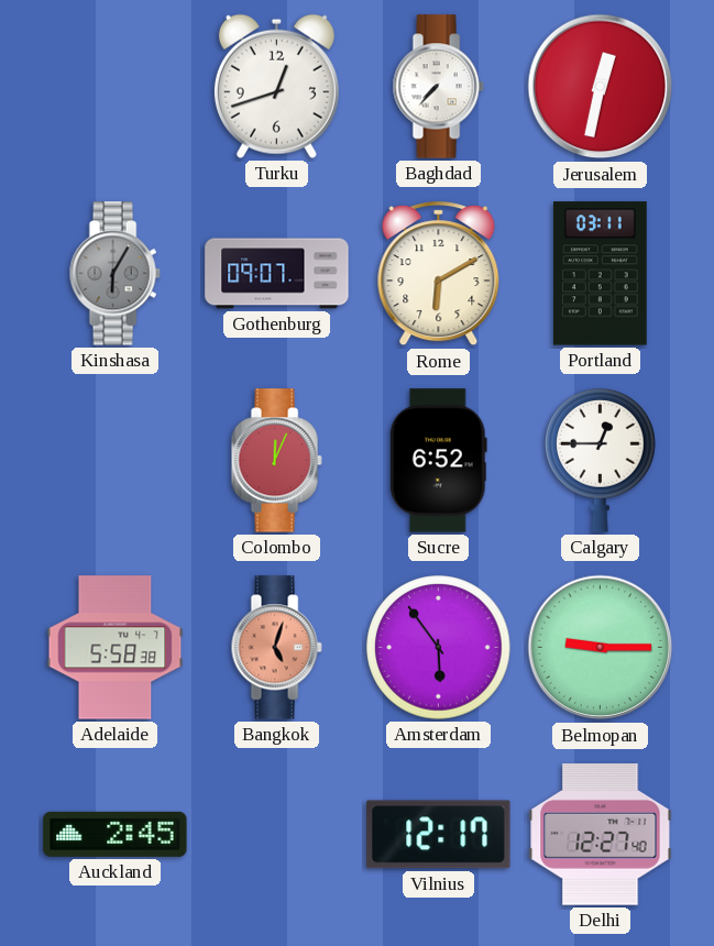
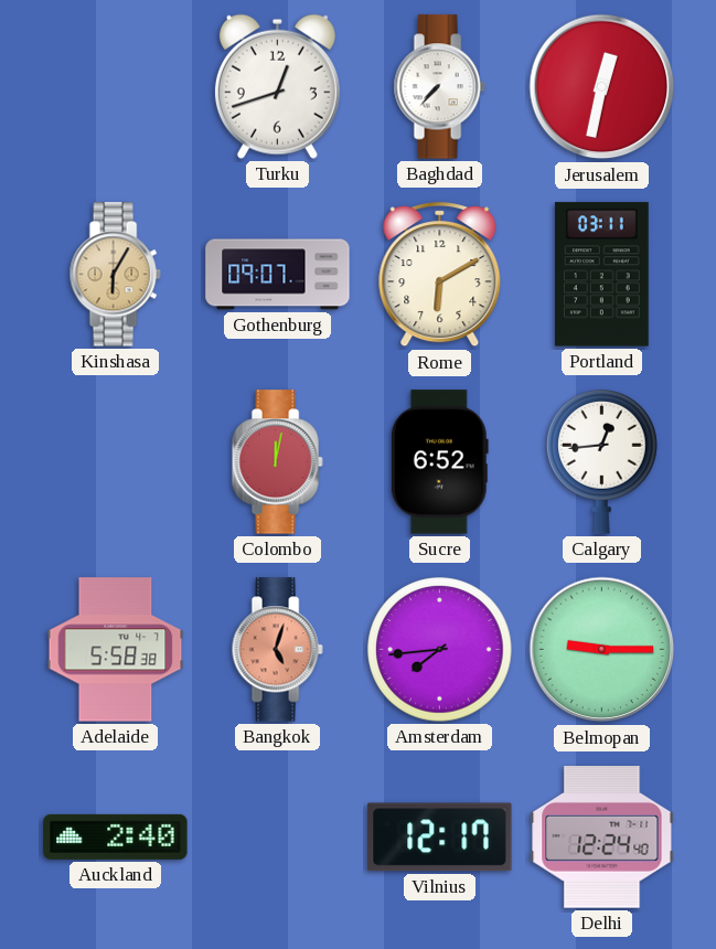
Kinshasa dial: grey -> champagne
Colombo: 12:04 -> 12:02
Calgary: 12:45 -> 12:44
Amsterdam: 5:54 -> 7:44
Auckland: 2:45 -> 2:40
Delhi: 12:27 -> 12:24
